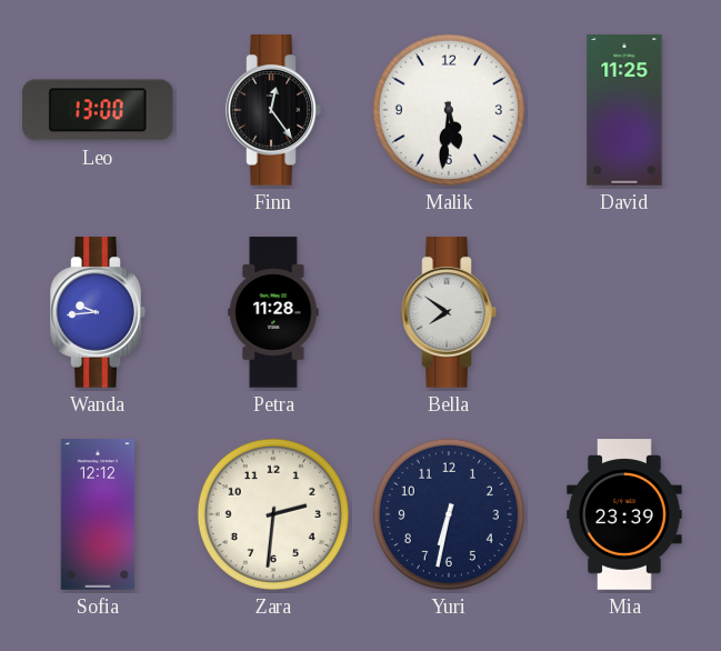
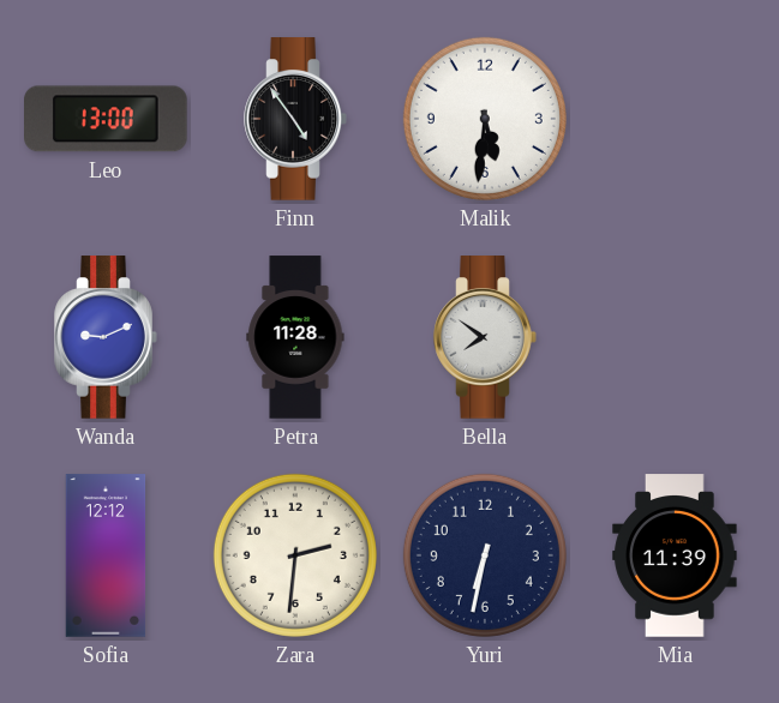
Finn: 12:24 -> 4:54
David: 11:25 -> none
Wanda: 9:44 -> 9:11
Mia: 23:39 -> 11:39
